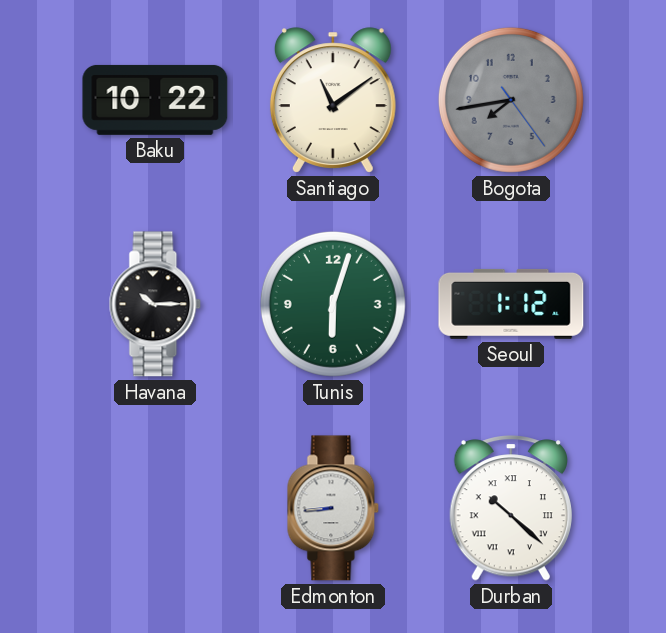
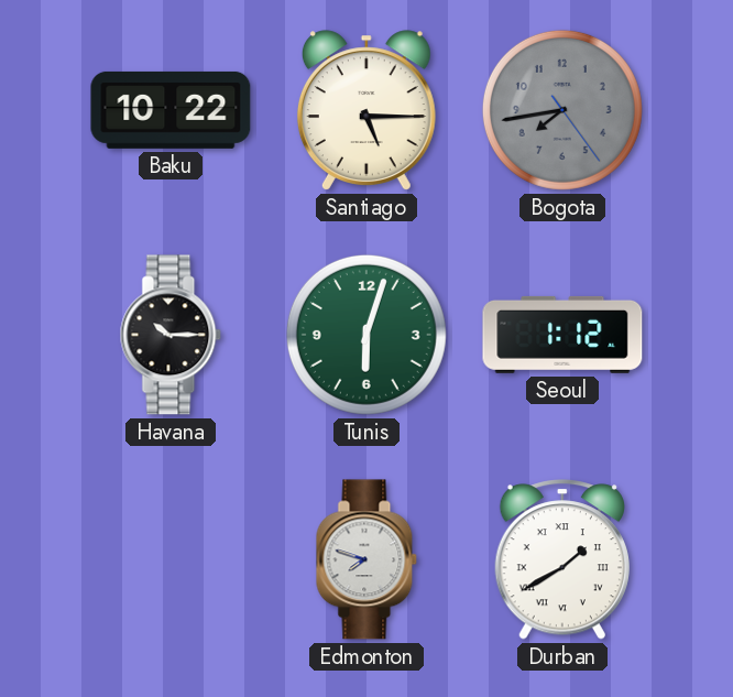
Santiago: 11:09 -> 5:15
Edmonton: 8:44 -> 7:48
Durban: 10:22 -> 1:40
